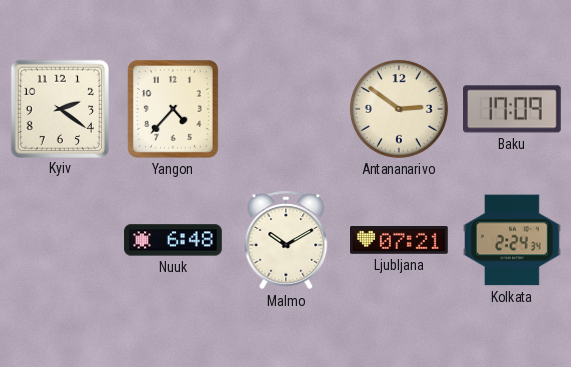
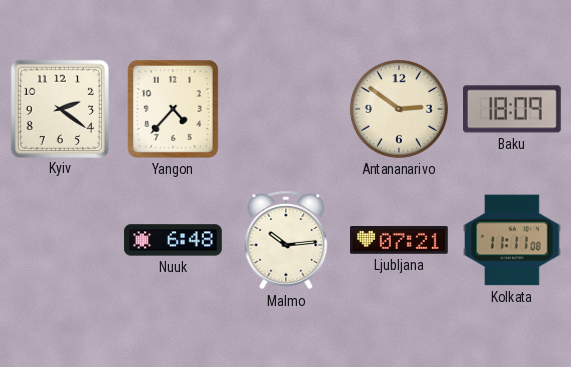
Baku: 17:09 -> 18:09
Malmo: 10:10 -> 10:14
Kolkata: 2:24 -> 11:11
